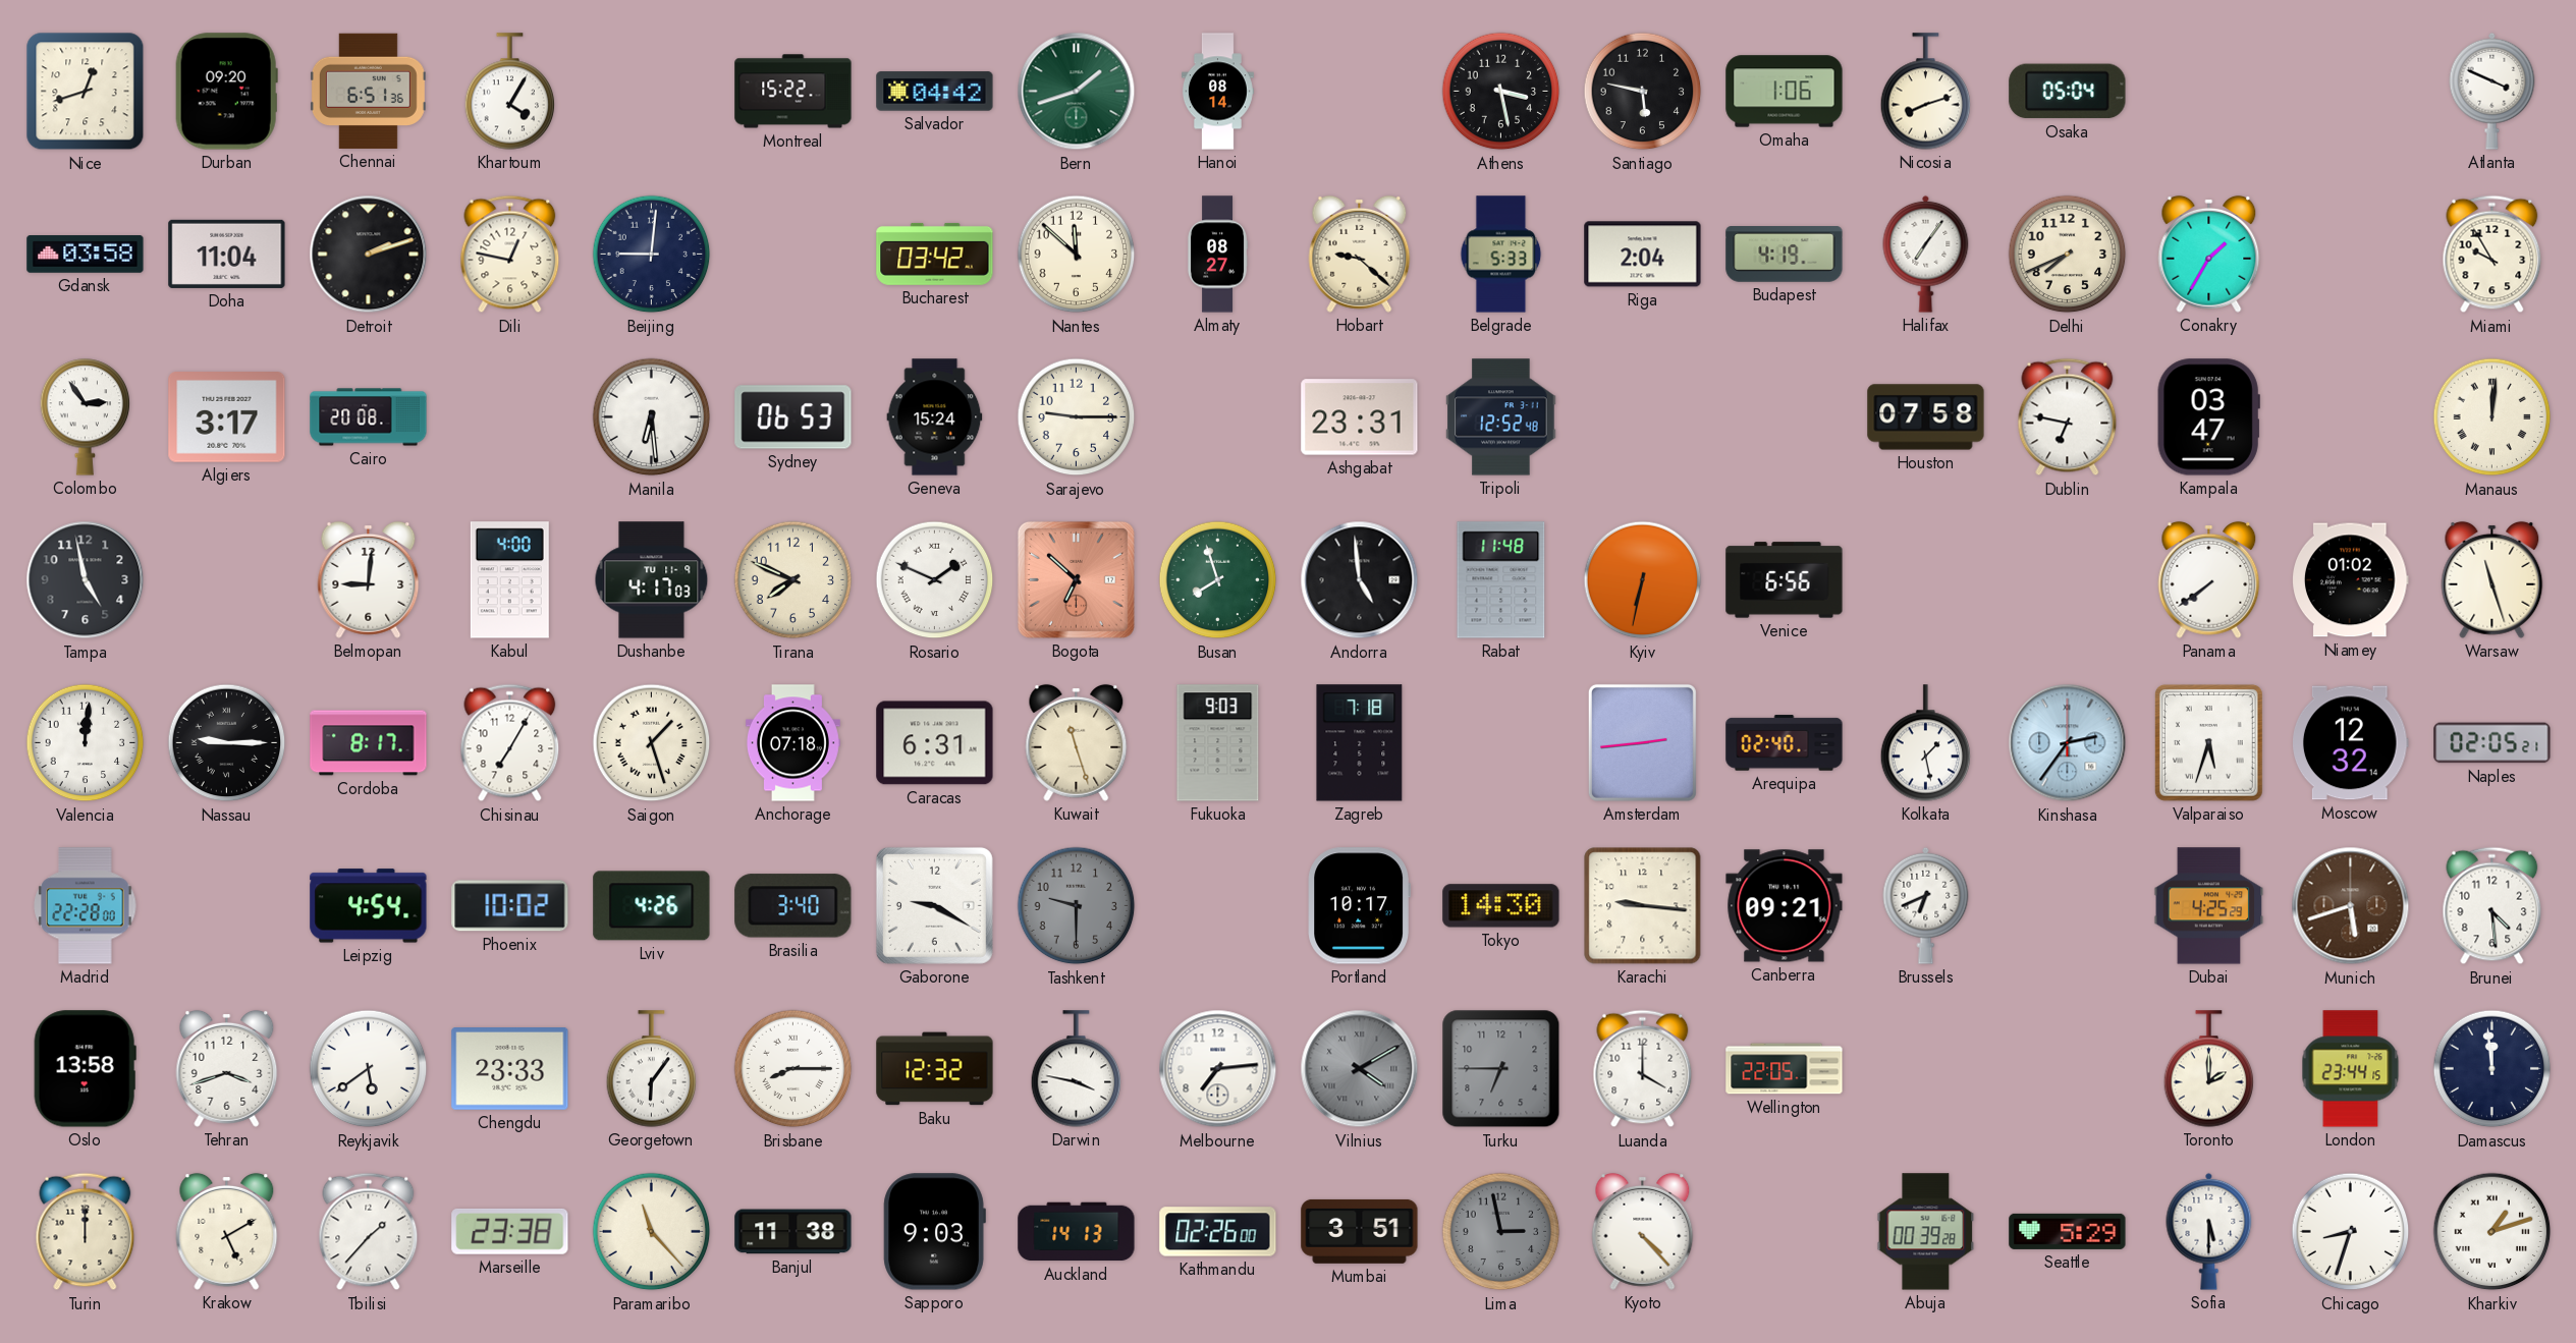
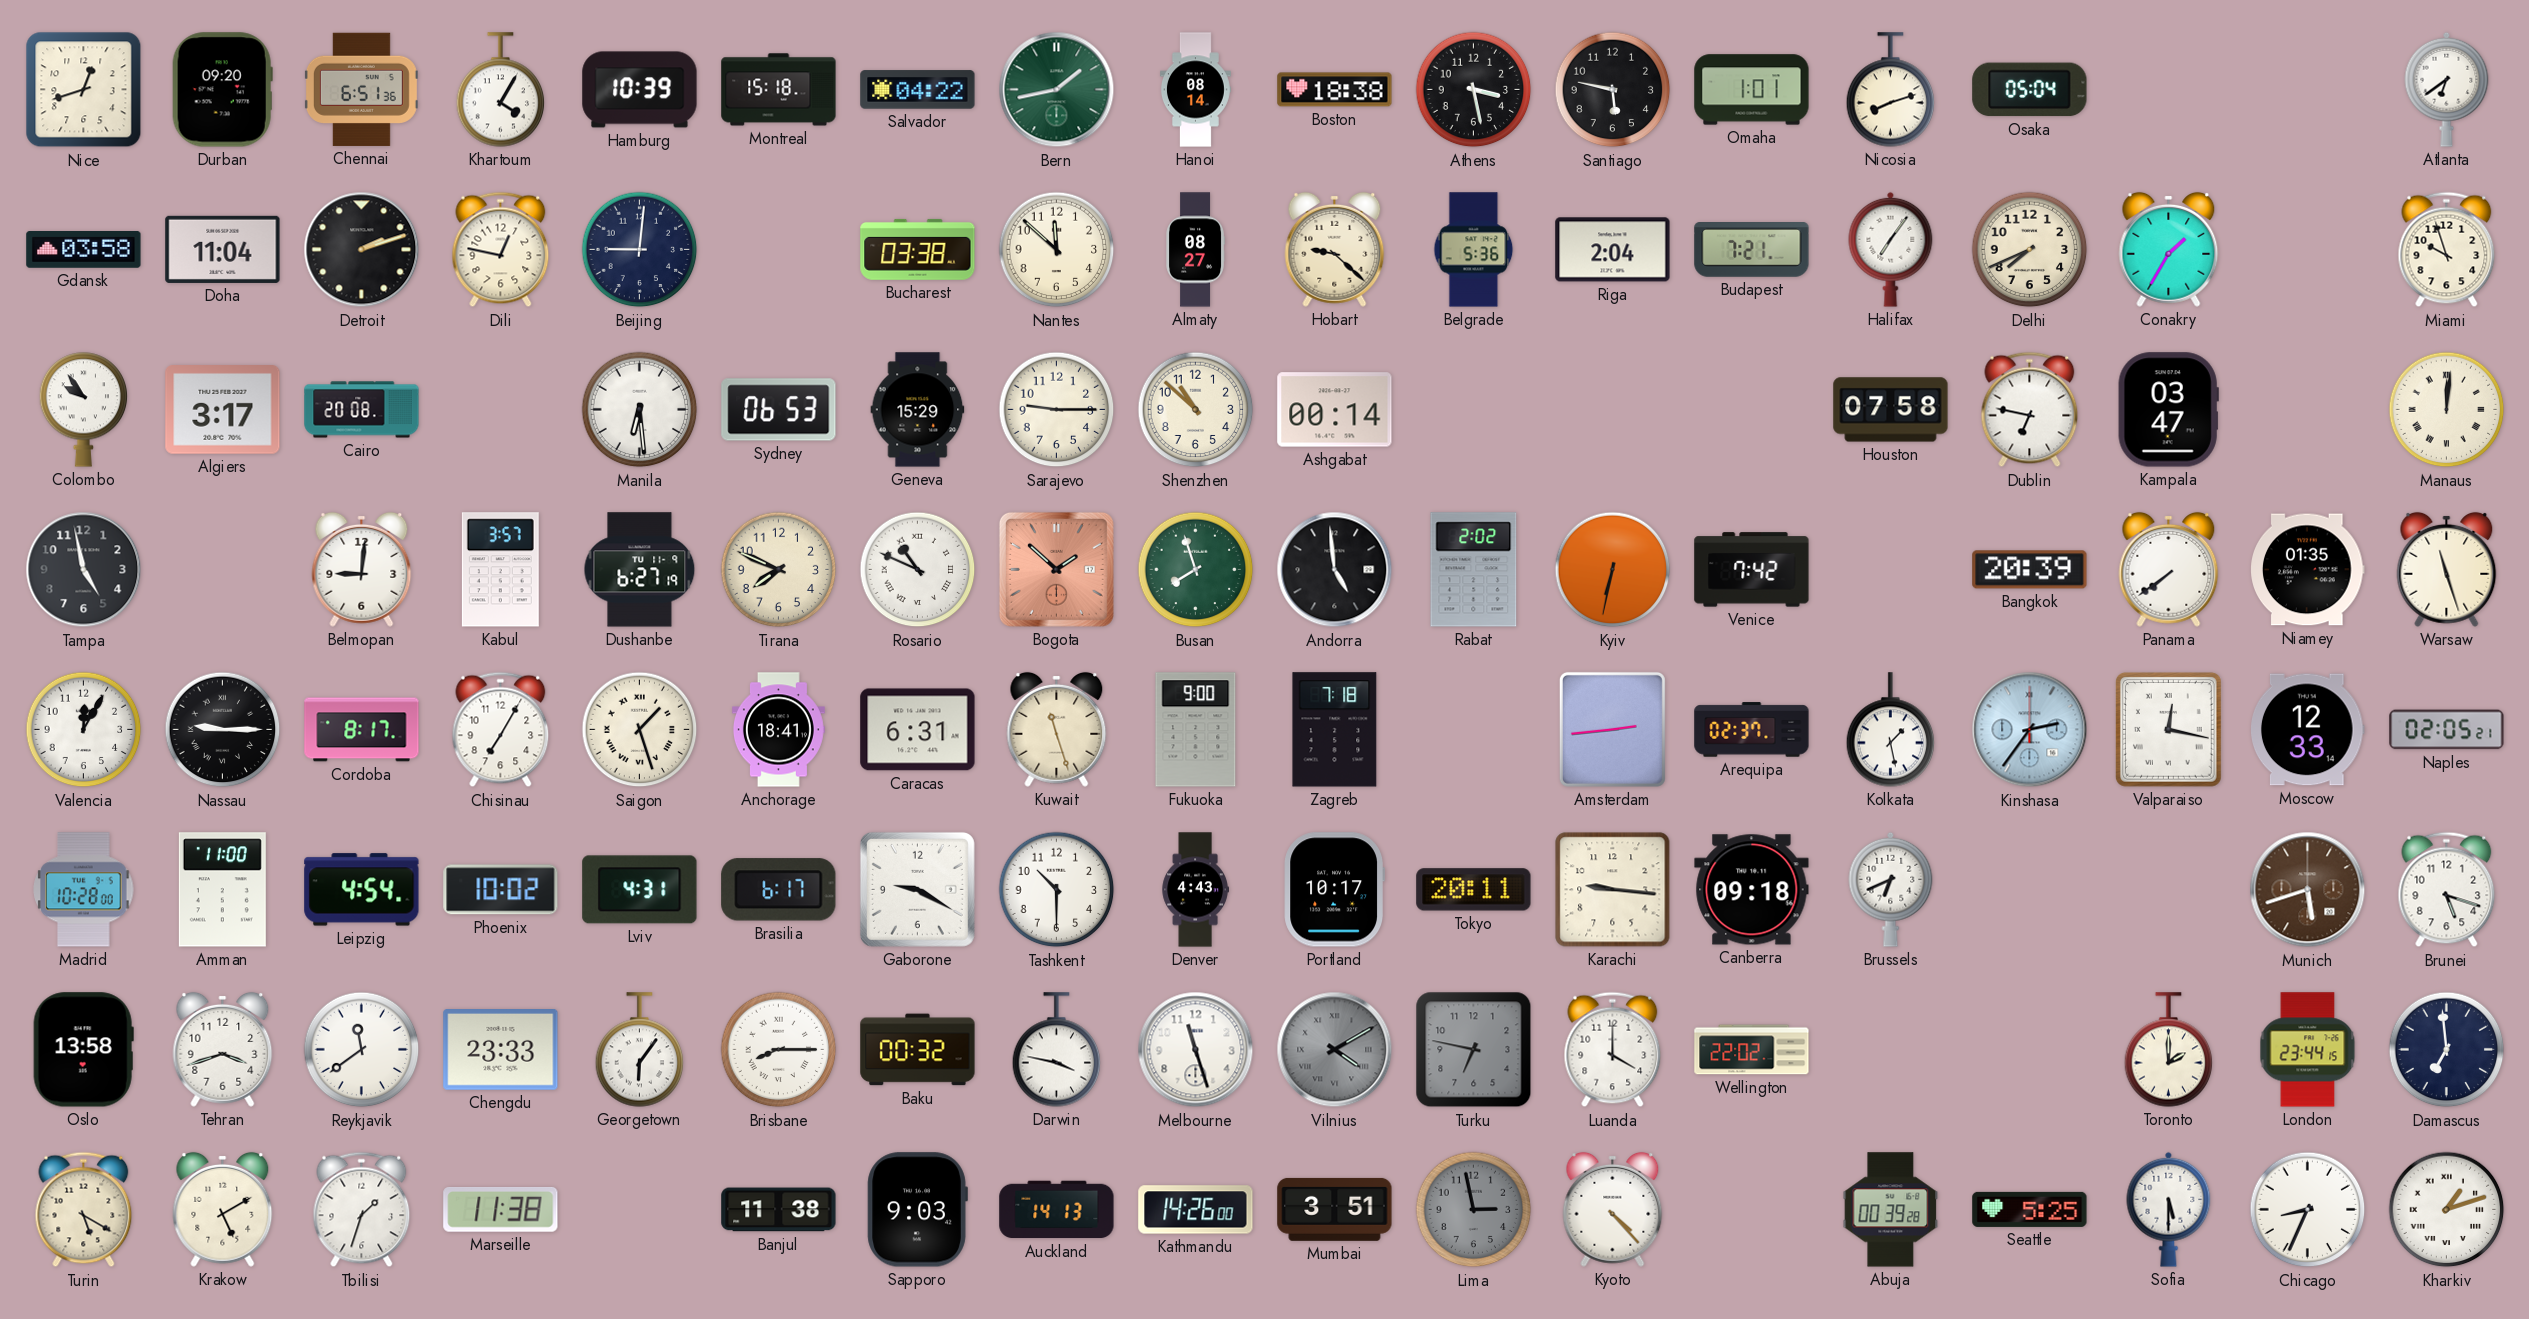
Hamburg: none -> 10:39
Montreal: 15:22 -> 15:18
Salvador: 04:42 -> 04:22
Bern: 1:42 -> 1:43
Boston: none -> 18:38
Omaha: 1:06 -> 1:01
Atlanta: 3:49 -> 6:39
Bucharest: 03:42 -> 03:38
Belgrade: 5:33 -> 5:36
Budapest: 4:19 -> 7:21
Miami: 9:55 -> 9:57
Colombo: 2:54 -> 9:54
Geneva: 15:24 -> 15:29
Shenzhen: none -> 10:52
Ashgabat: 23:31 -> 00:14
Tripoli: 12:52 -> none
Kabul: 4:00 -> 3:57
Dushanbe: 4:17 -> 6:27
Rosario: 1:49 -> 10:49
Bogota: 6:52 -> 1:52
Rabat: 11:48 -> 2:02
Venice: 6:56 -> 7:42
Bangkok: none -> 20:39
Niamey: 01:02 -> 01:35
Valencia: 12:01 -> 12:05
Anchorage: 07:18 -> 18:41
Fukuoka: 9:03 -> 9:00
Arequipa: 02:40 -> 02:37
Valparaiso: 5:33 -> 12:17
Moscow: 12:32 -> 12:33
Madrid: 22:28 -> 10:28
Amman: none -> 11:00
Lviv: 4:26 -> 4:31
Brasilia: 3:40 -> 6:17
Tashkent: 9:30 -> 10:30
Tashkent dial: grey -> white
Denver: none -> 4:43
Tokyo: 14:30 -> 20:11
Canberra: 09:21 -> 09:18
Dubai: 4:25 -> none
Brunei: 4:29 -> 5:18
Reykjavik: 5:39 -> 11:39
Baku: 12:32 -> 00:32
Melbourne: 7:14 -> 11:27
Turku: 6:45 -> 6:47
Wellington: 22:05 -> 22:02
Damascus: 11:59 -> 6:59
Turin: 12:00 -> 5:20
Tbilisi: 1:37 -> 1:33
Marseille: 23:38 -> 11:38
Paramaribo: 11:23 -> none
Kathmandu: 02:26 -> 14:26
Seattle: 5:29 -> 5:25
Chicago: 8:33 -> 8:34
